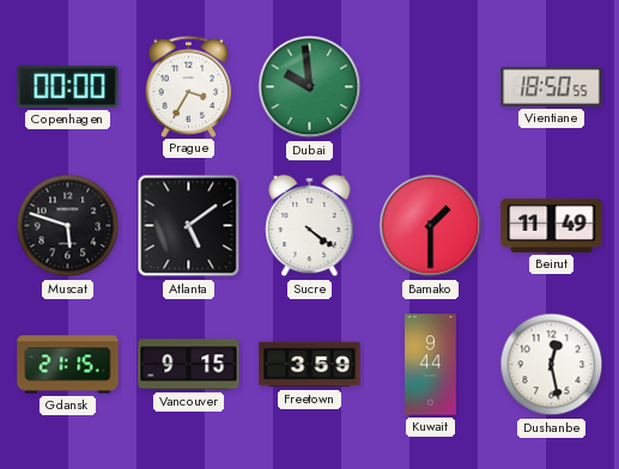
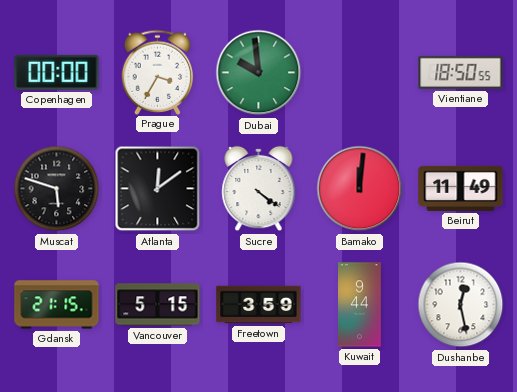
Atlanta: 5:09 -> 12:09
Bamako: 1:30 -> 12:01
Vancouver: 9:15 -> 5:15
